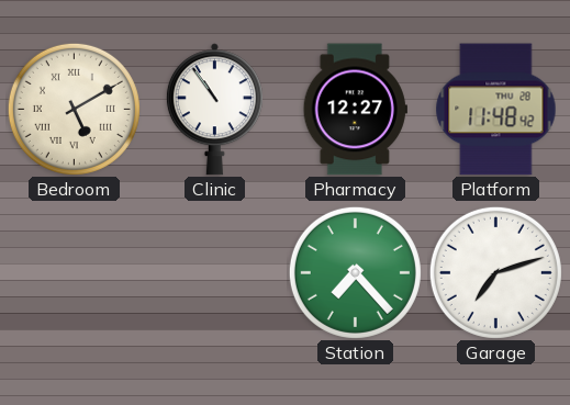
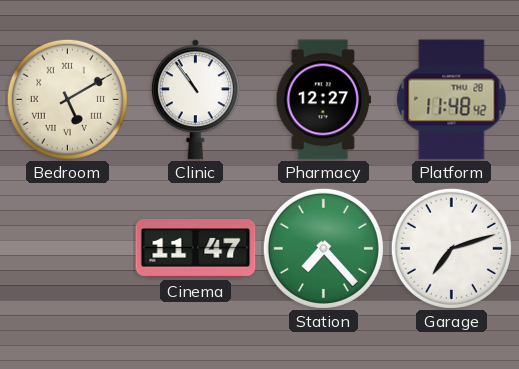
Cinema: none -> 11:47
